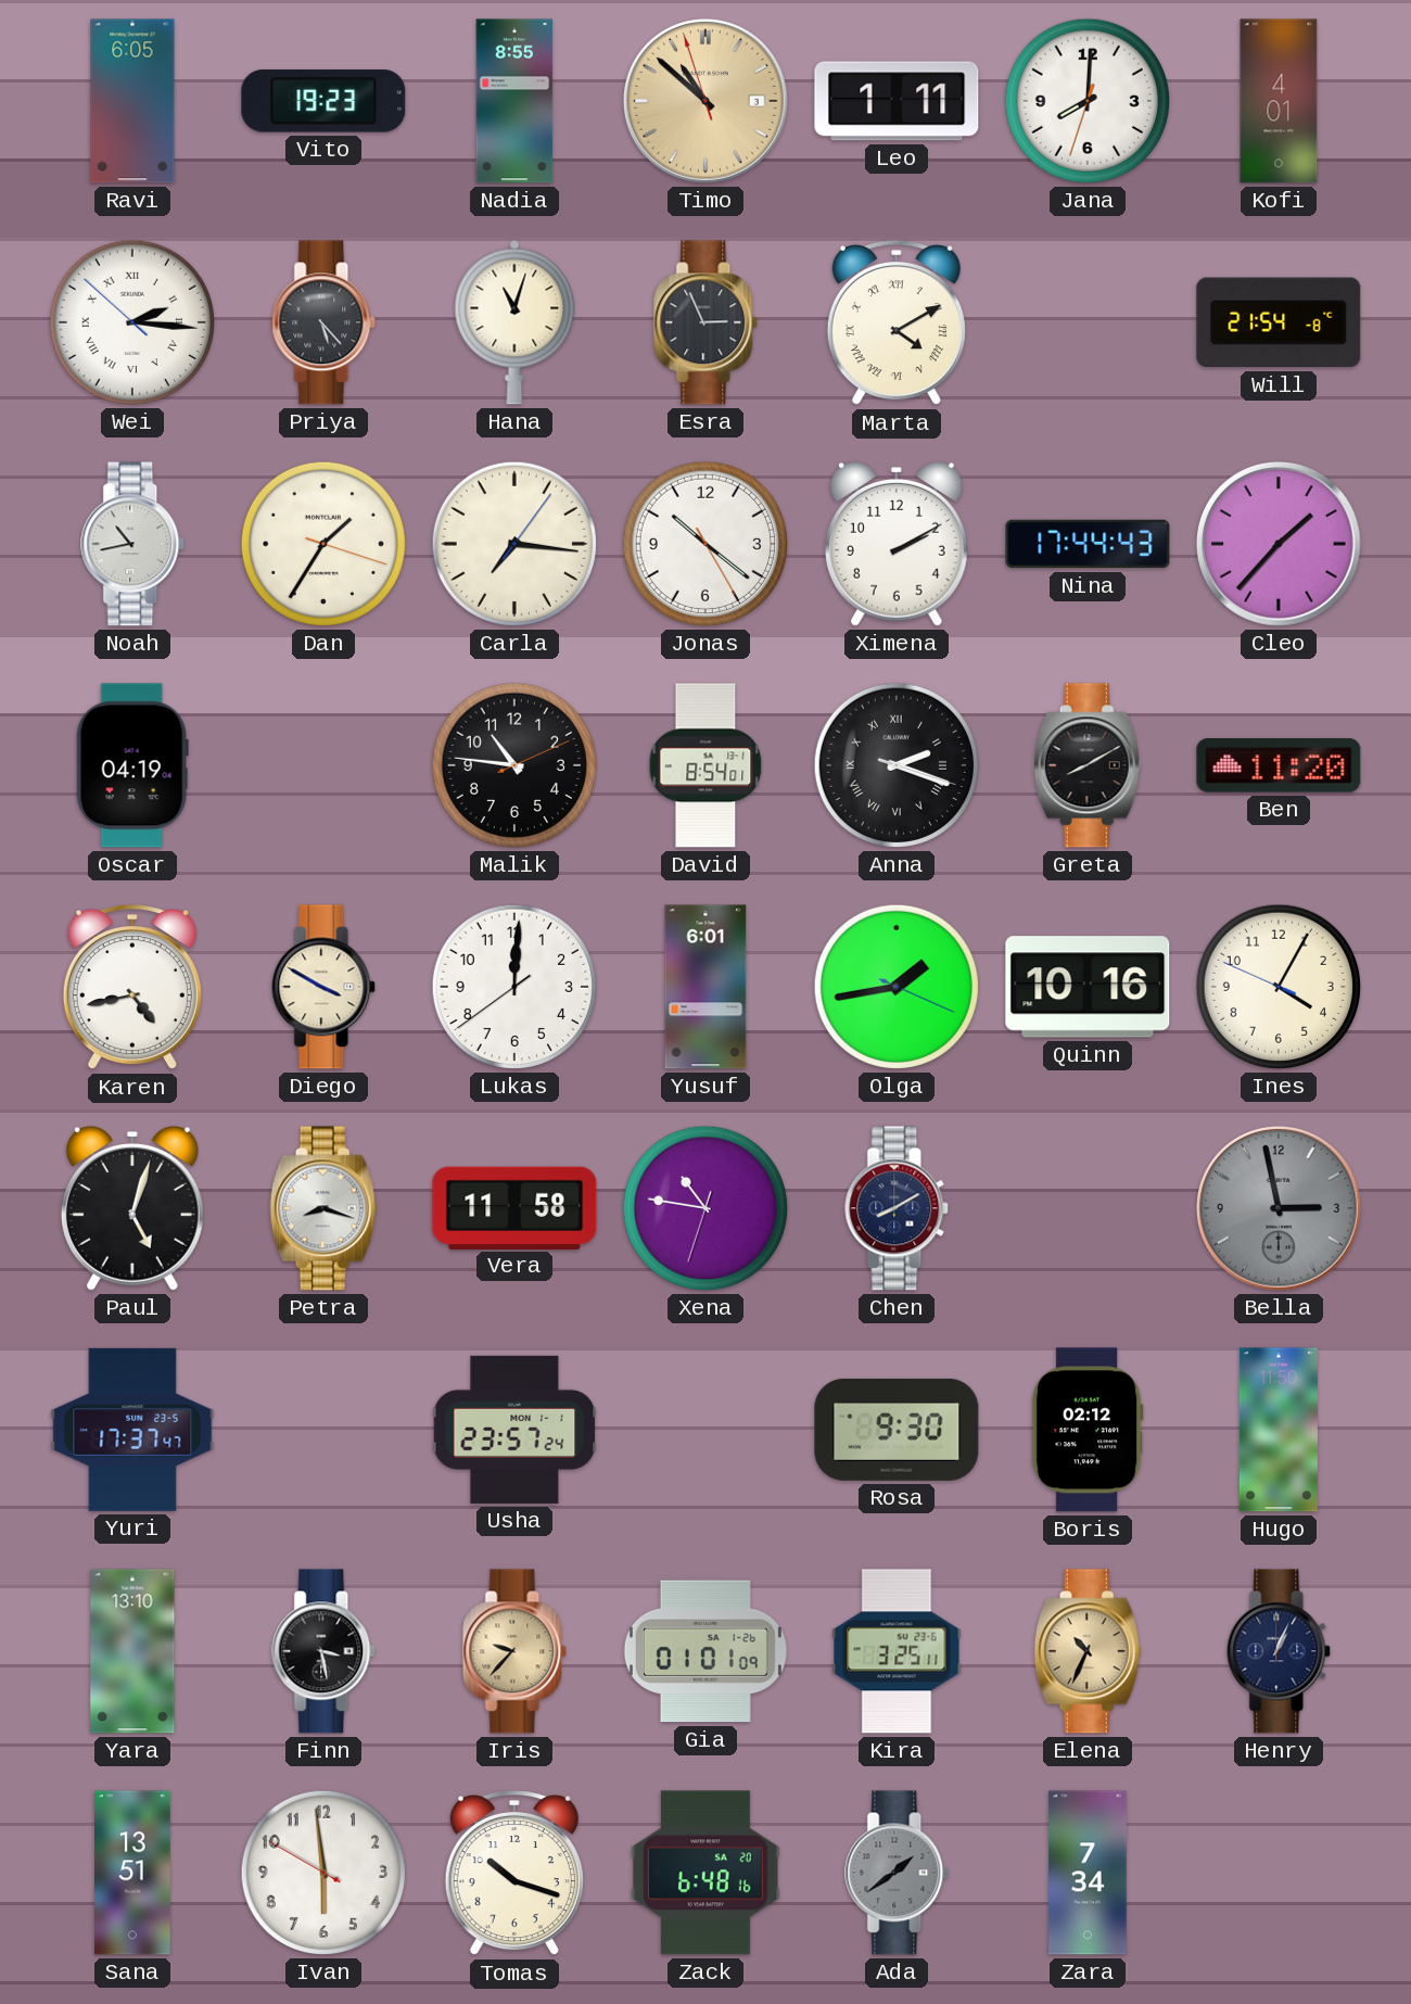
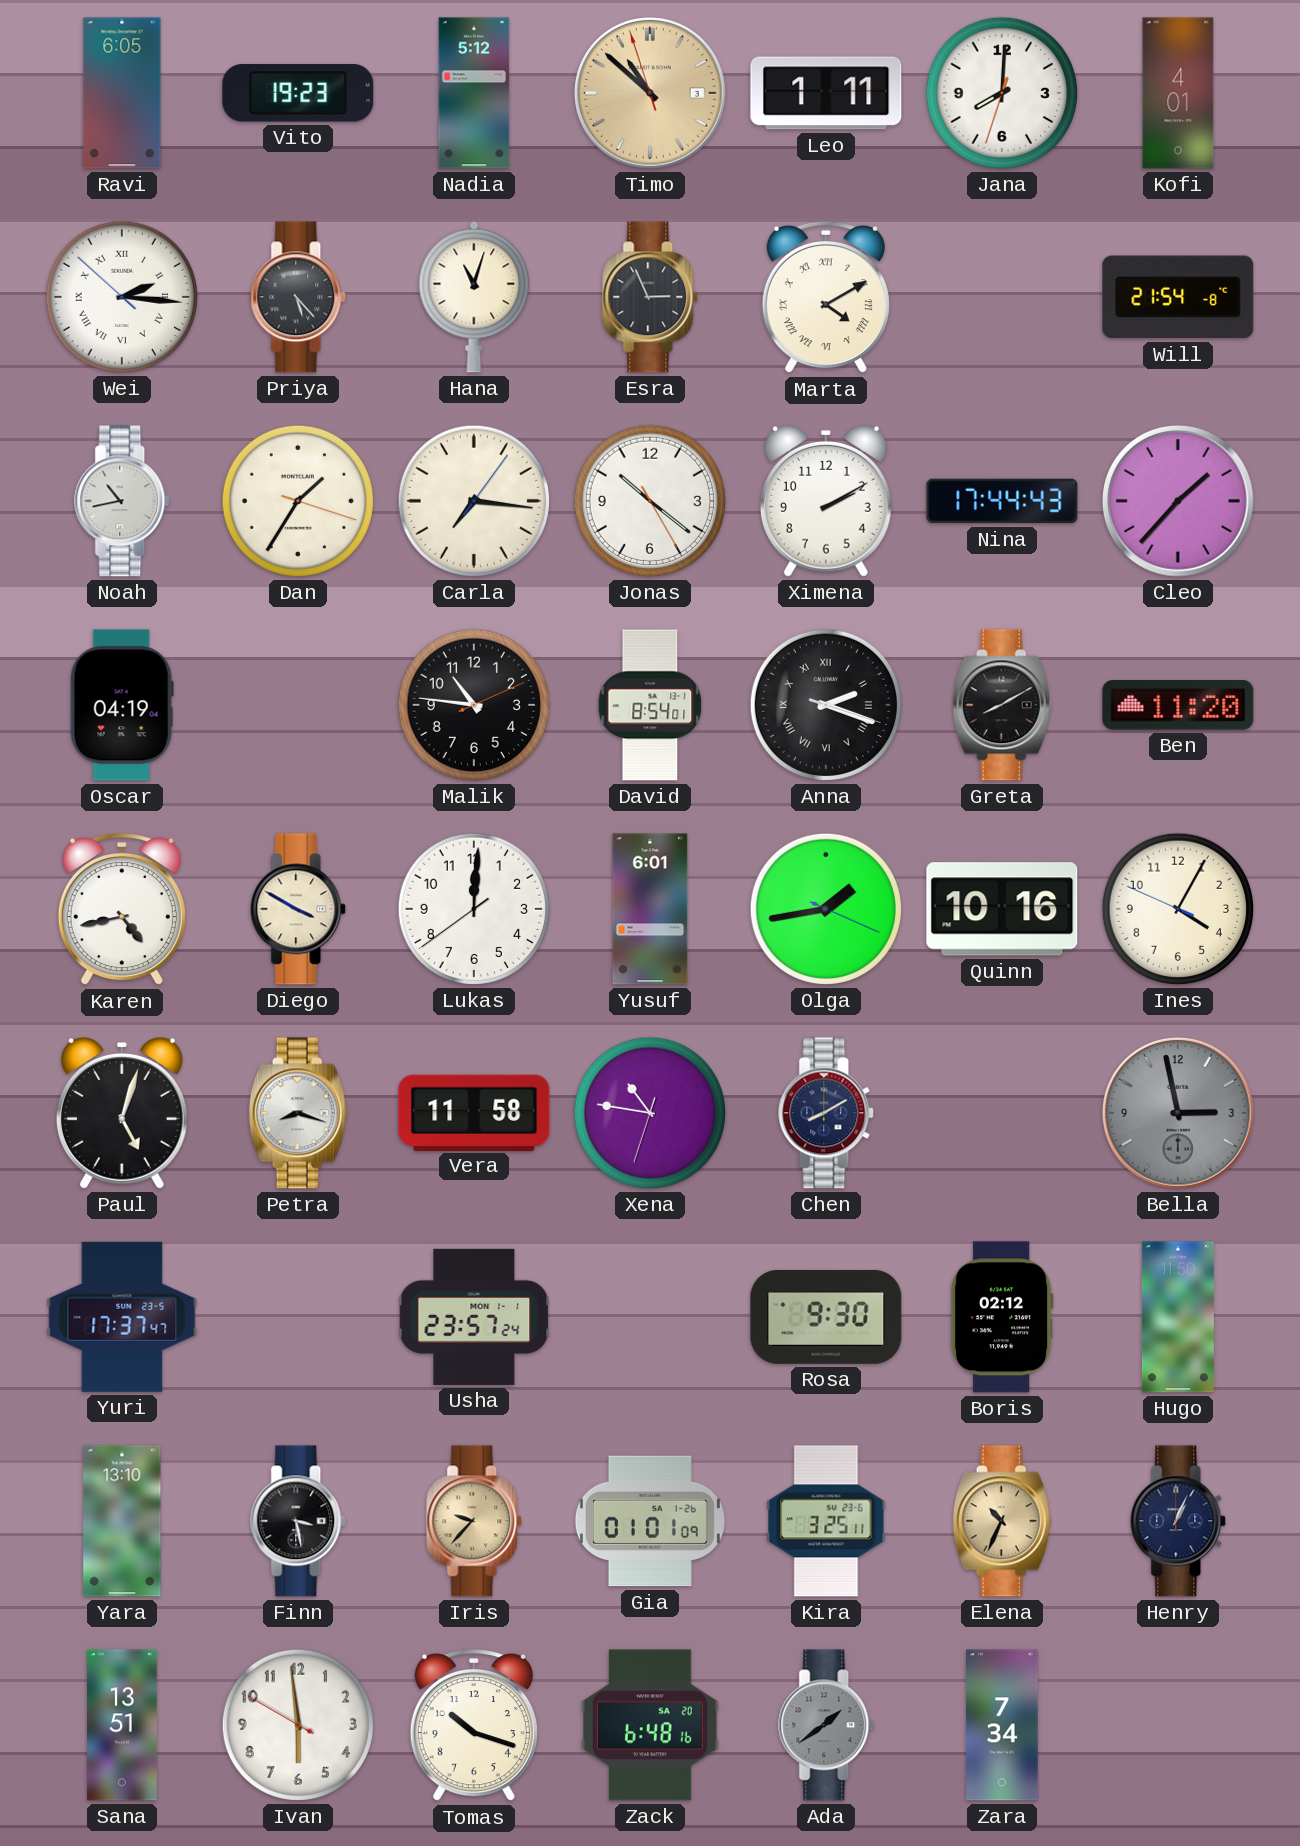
Nadia: 8:55 -> 5:12
